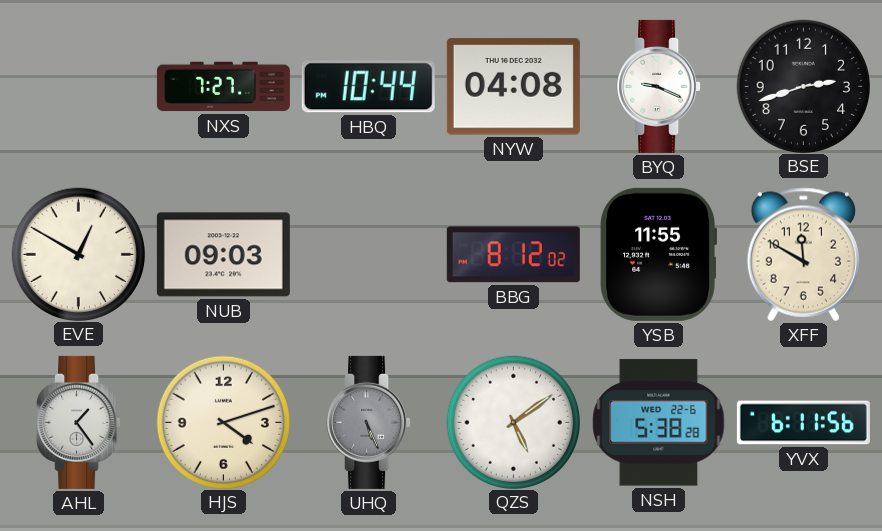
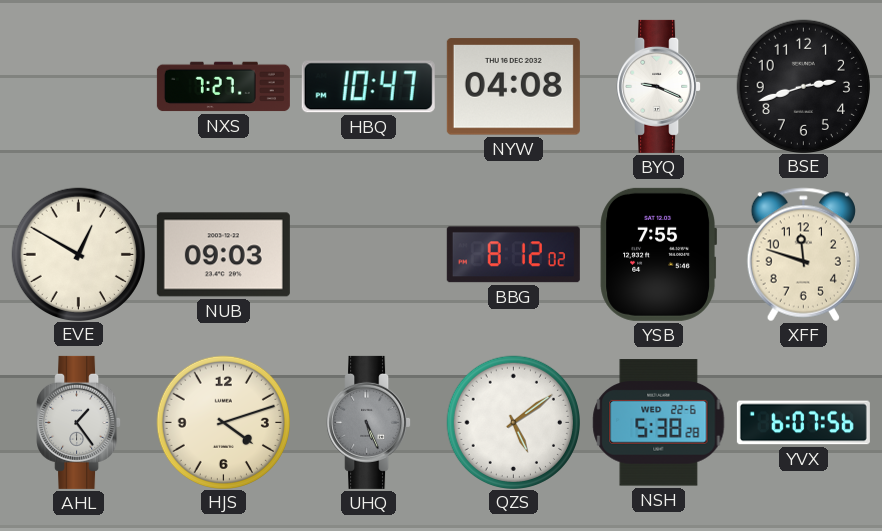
HBQ: 10:44 -> 10:47
YSB: 11:55 -> 7:55
XFF: 11:50 -> 11:48
YVX: 6:11 -> 6:07
